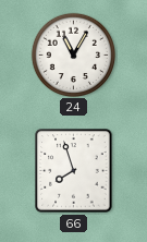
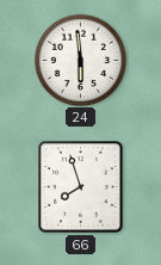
24: 11:05 -> 5:59
